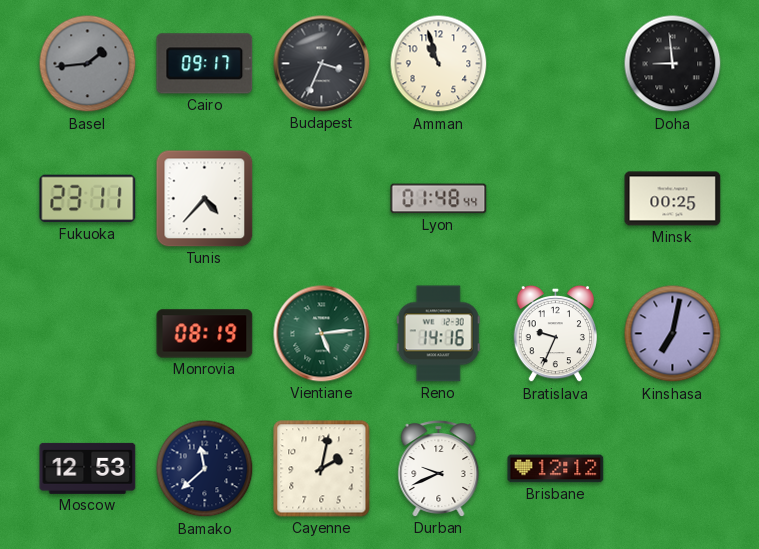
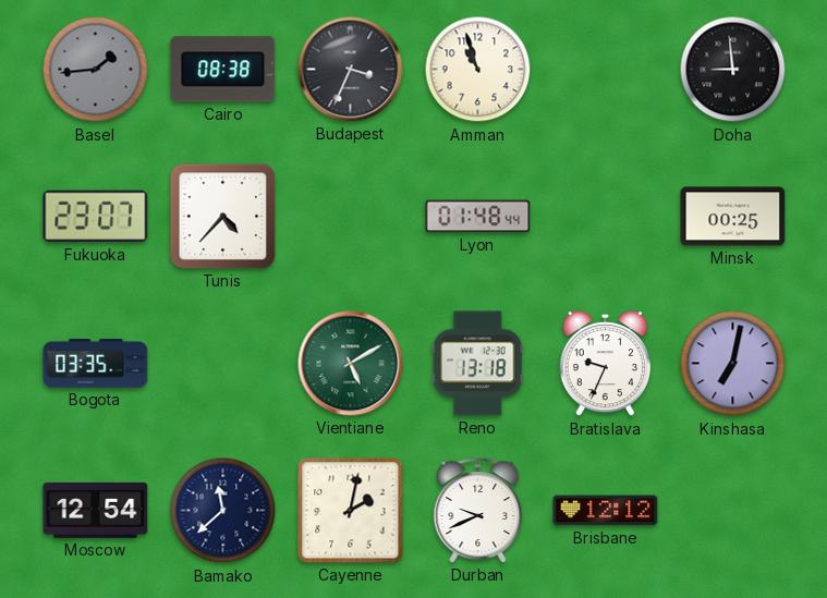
Cairo: 09:17 -> 08:38
Fukuoka: 23:11 -> 23:07
Bogota: none -> 03:35
Monrovia: 08:19 -> none
Vientiane: 5:14 -> 5:10
Reno: 14:16 -> 13:18
Moscow: 12:53 -> 12:54
